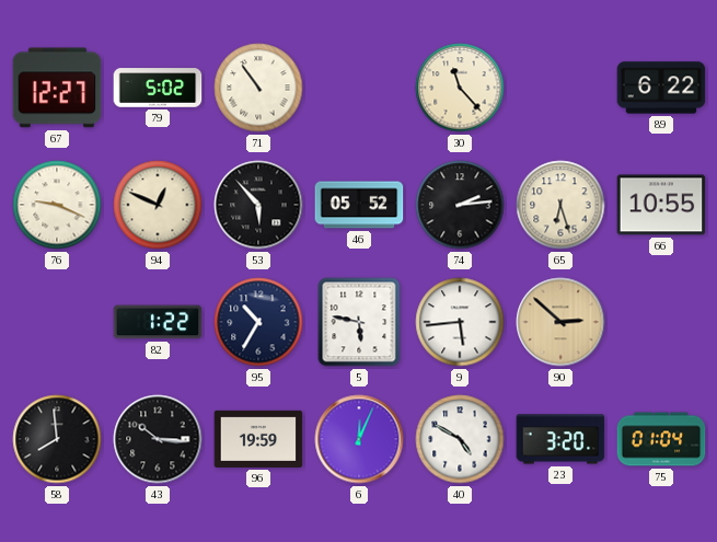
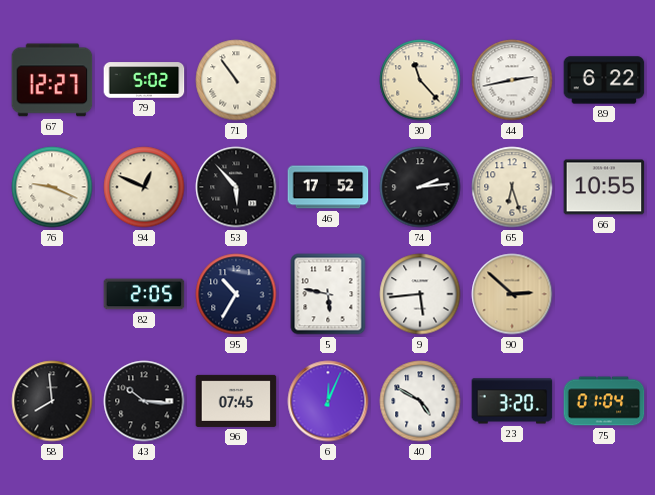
44: none -> 2:43
46: 05:52 -> 17:52
82: 1:22 -> 2:05
96: 19:59 -> 07:45
